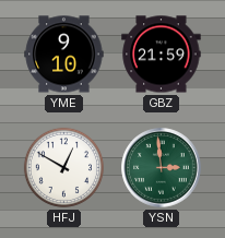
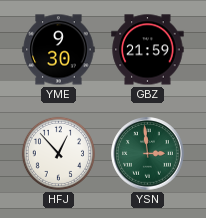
YME: 9:10 -> 9:30
HFJ: 12:50 -> 12:53
